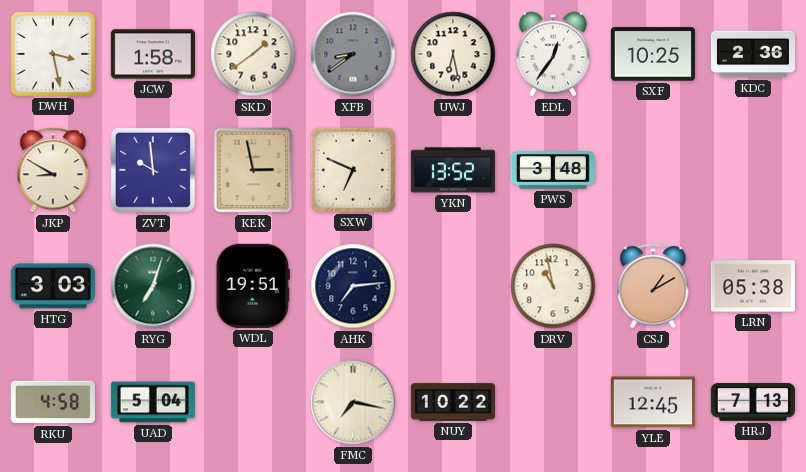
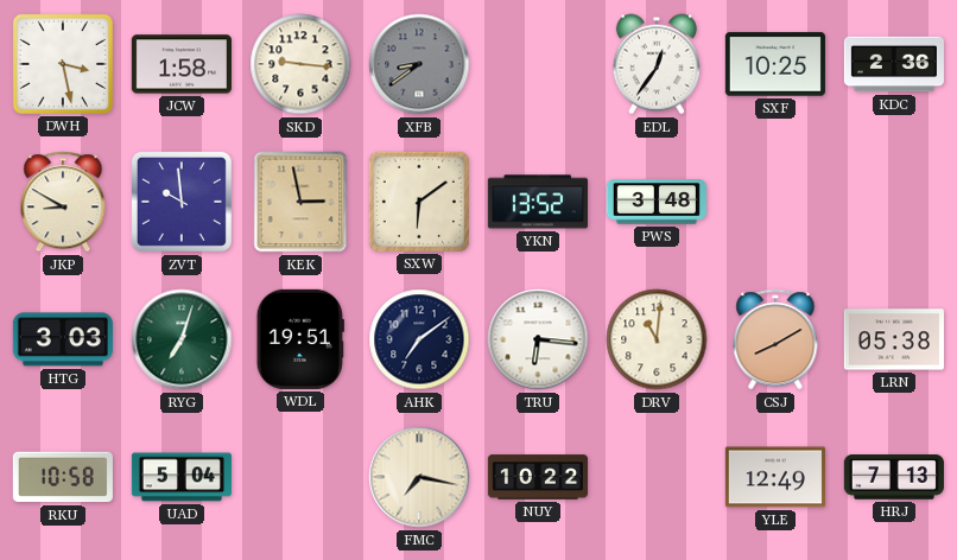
SKD: 1:39 -> 9:16
UWJ: 6:28 -> none
SXW: 6:49 -> 6:09
AHK: 7:14 -> 7:09
TRU: none -> 6:16
DRV: 10:58 -> 11:01
CSJ: 1:10 -> 8:10
RKU: 4:58 -> 10:58
YLE: 12:45 -> 12:49
